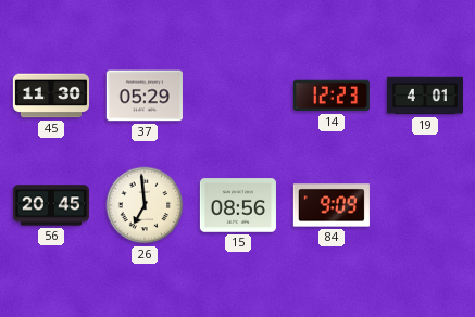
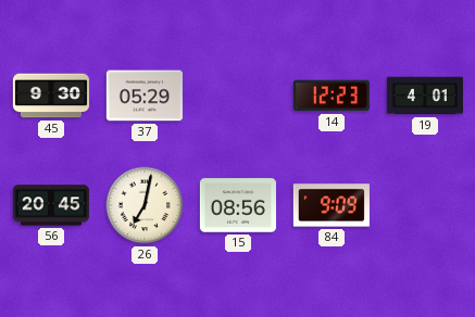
45: 11:30 -> 9:30
26: 6:59 -> 7:02
